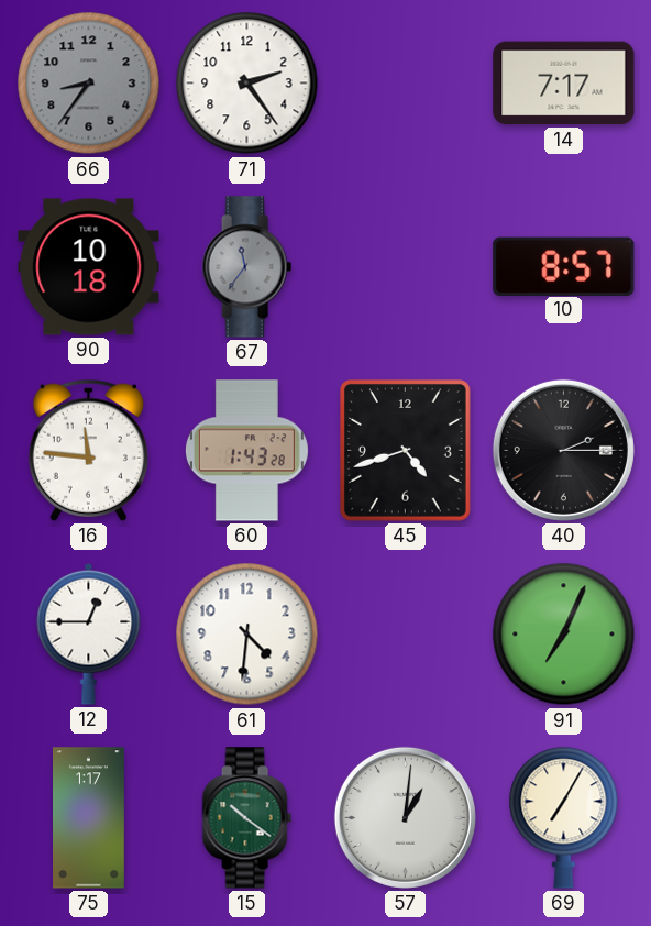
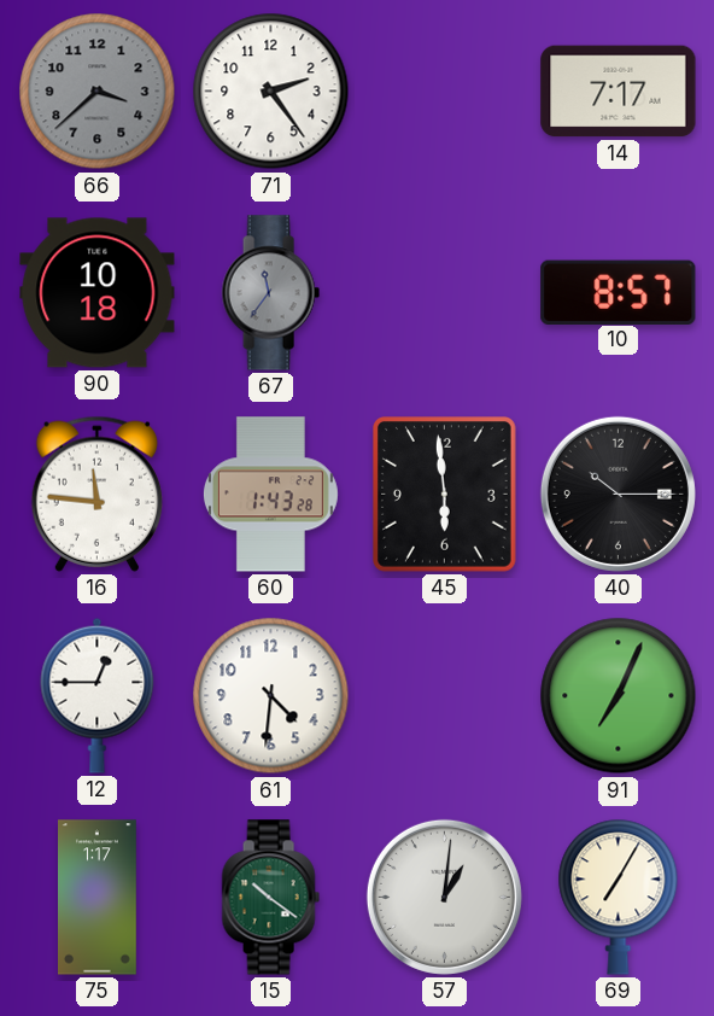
66: 8:36 -> 3:38
45: 4:42 -> 5:59
40: 2:15 -> 10:15
